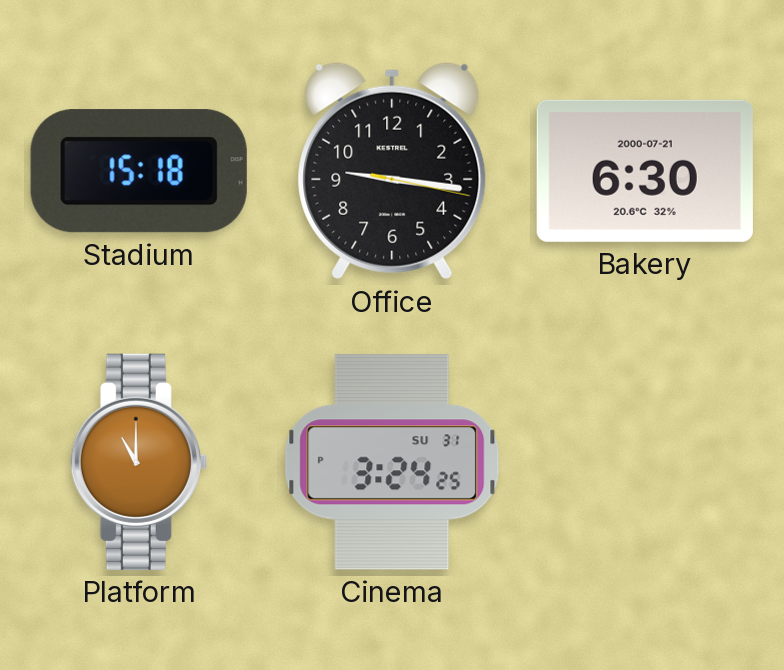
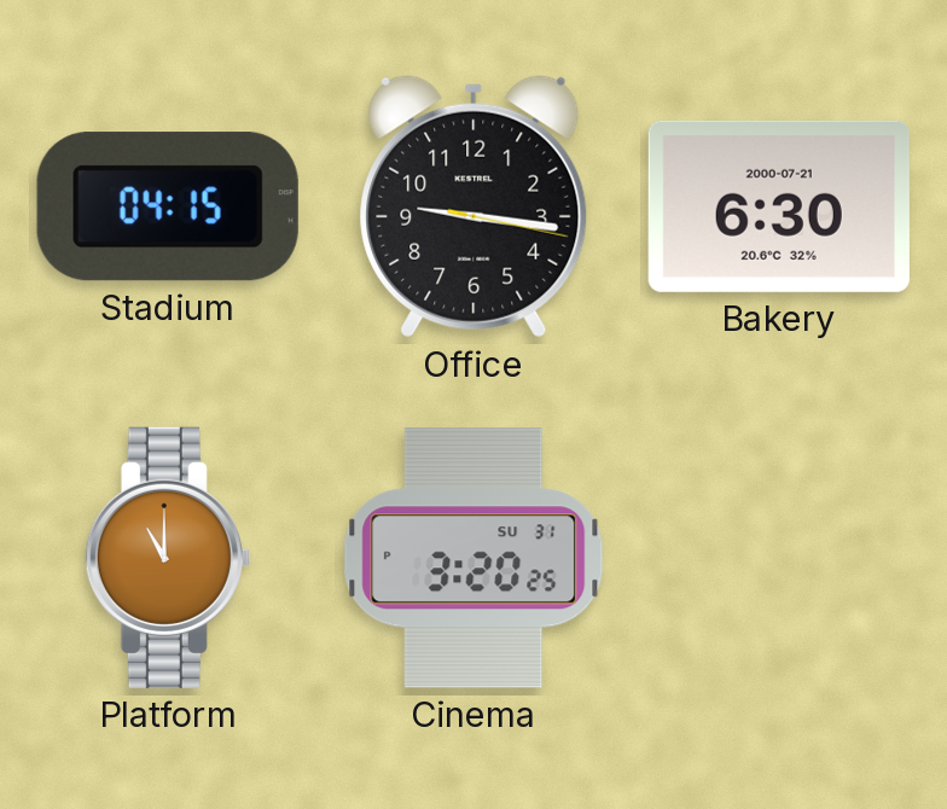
Stadium: 15:18 -> 04:15
Cinema: 3:24 -> 3:20
